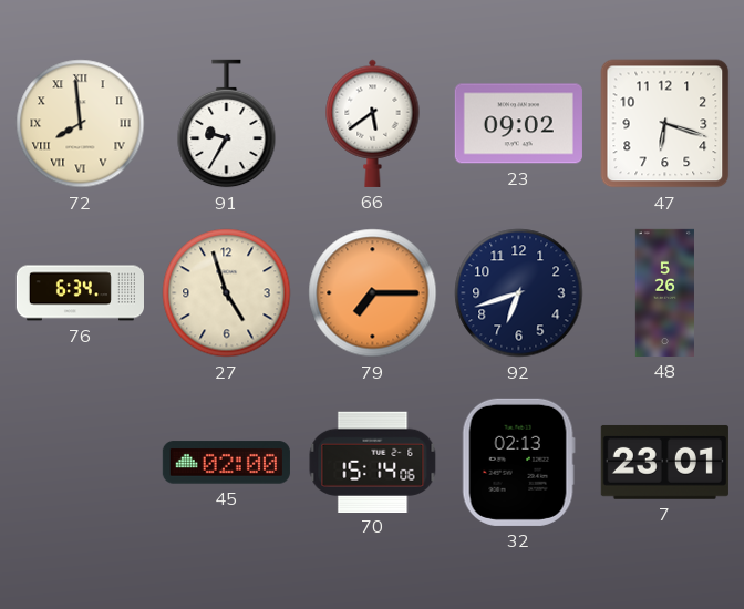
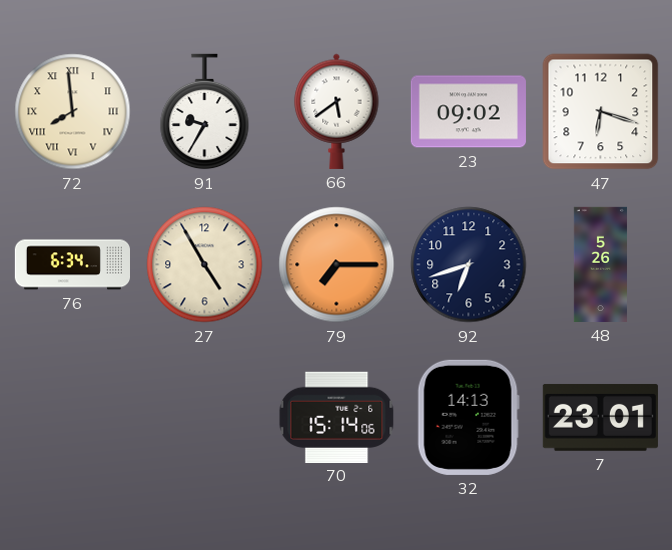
27: 4:57 -> 4:55
45: 02:00 -> none
32: 02:13 -> 14:13
